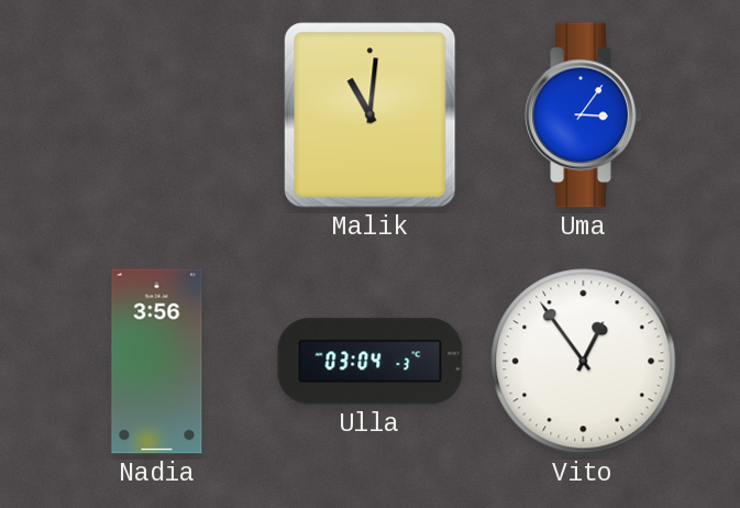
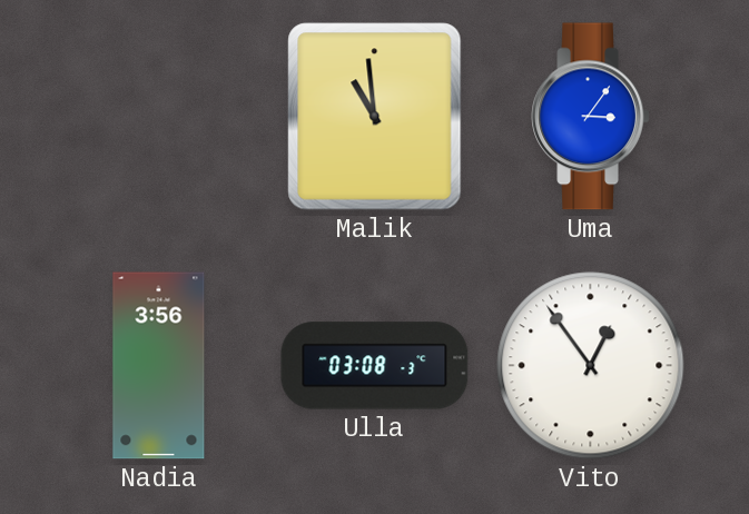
Malik: 11:01 -> 10:59
Ulla: 03:04 -> 03:08
